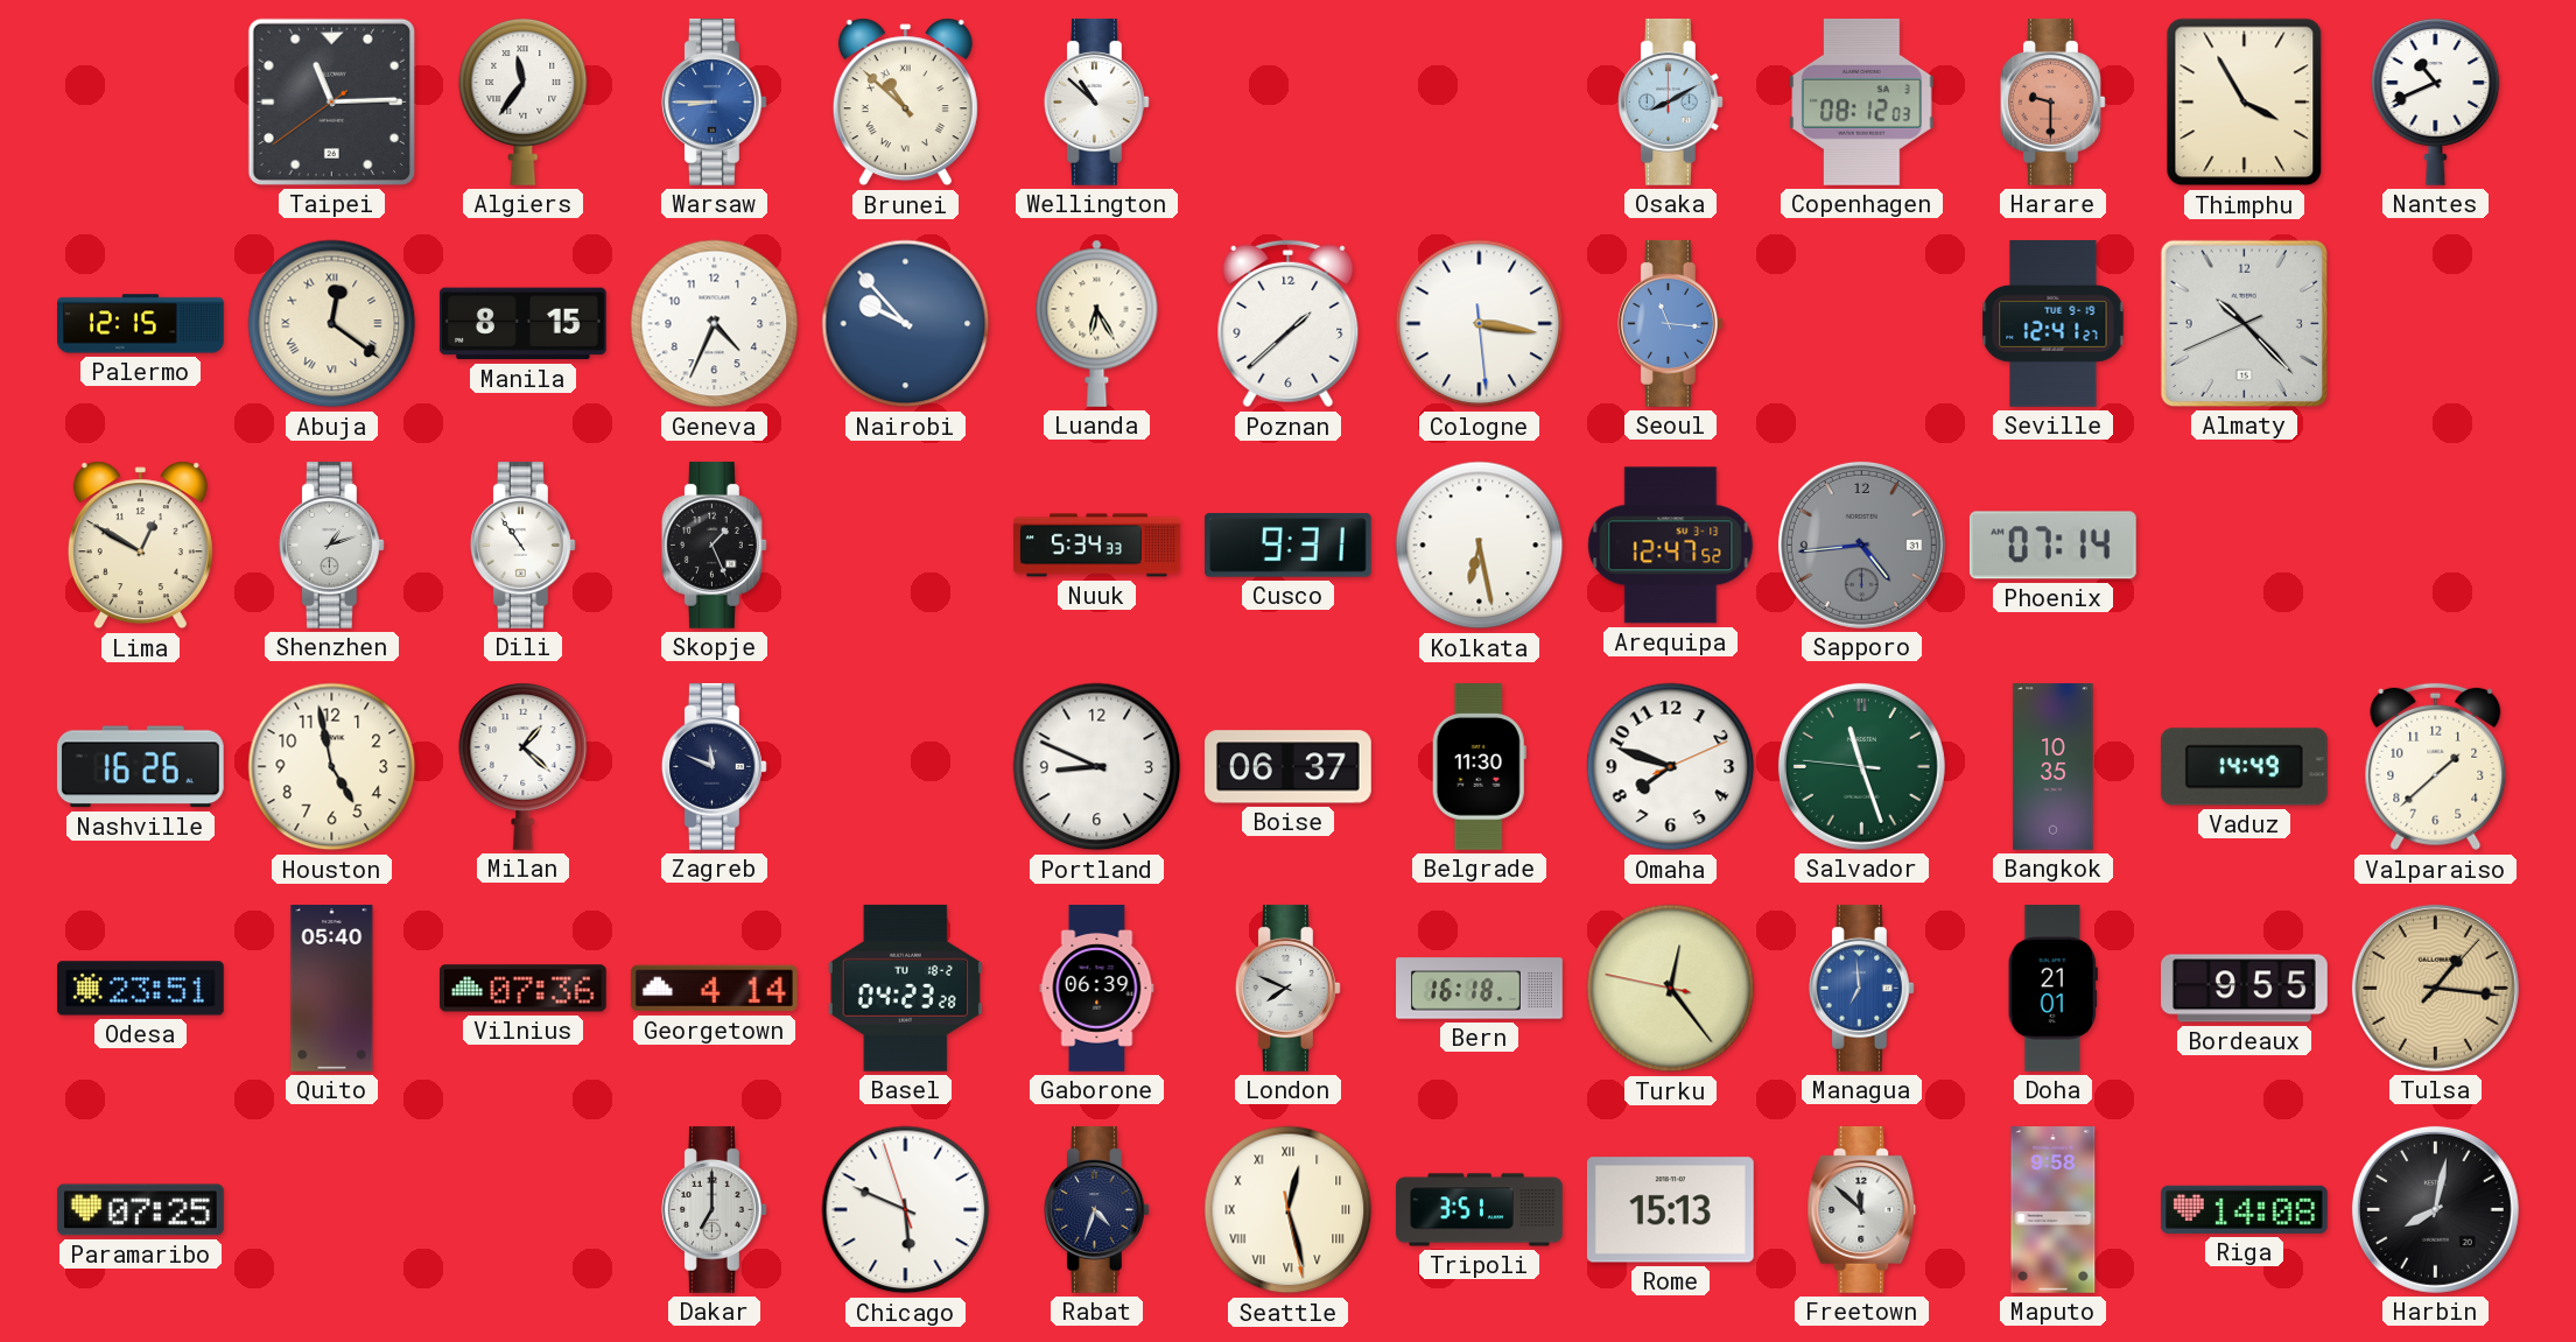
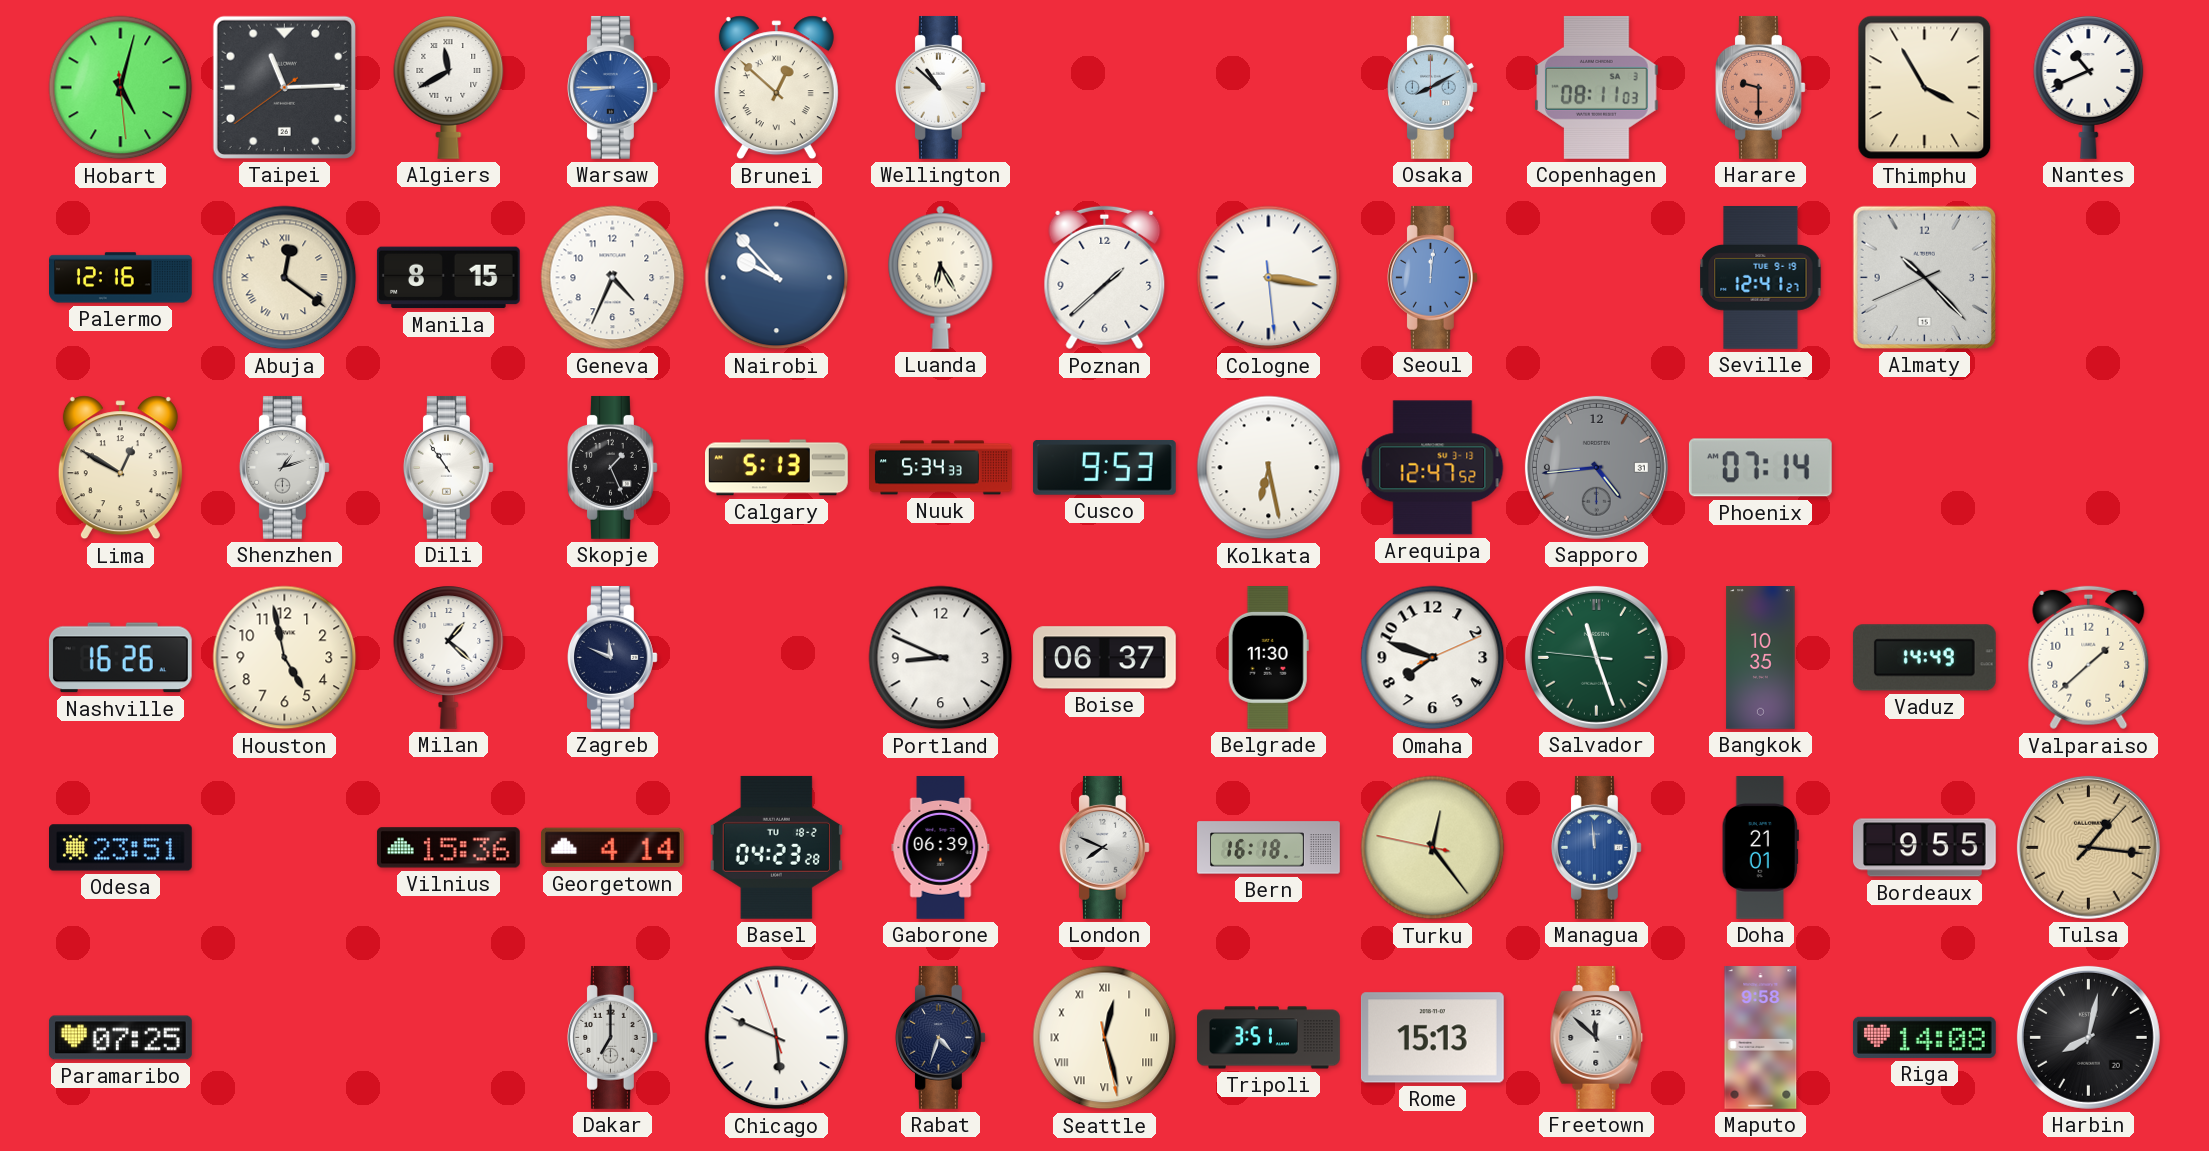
Hobart: none -> 5:02
Algiers: 11:36 -> 11:40
Brunei: 10:52 -> 12:52
Copenhagen: 08:12 -> 08:11
Palermo: 12:15 -> 12:16
Seoul: 11:16 -> 12:01
Calgary: none -> 5:13
Cusco: 9:31 -> 9:53
Quito: 05:40 -> none
Vilnius: 07:36 -> 15:36
Managua: 6:59 -> 11:59
